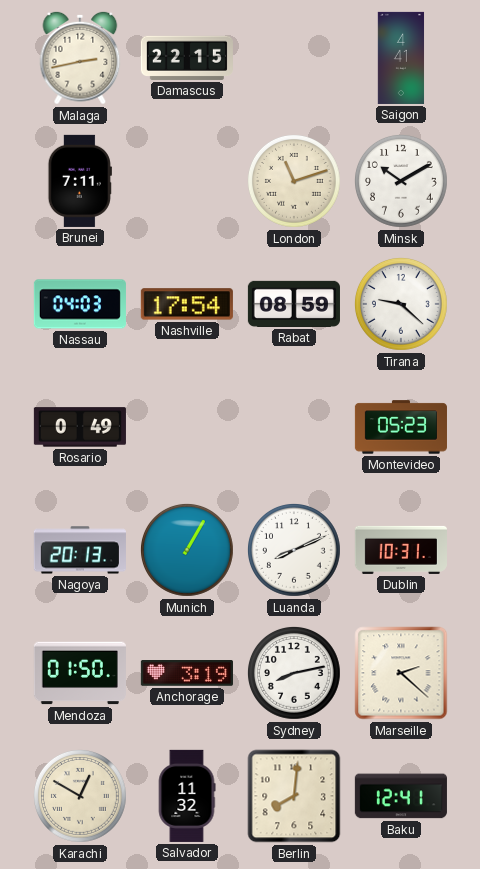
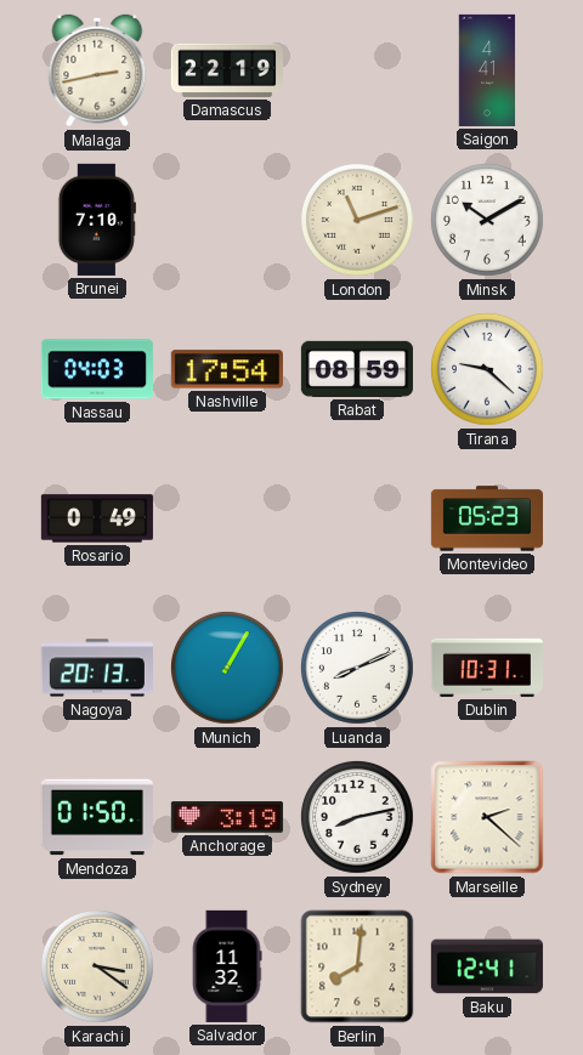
Damascus: 22:15 -> 22:19
Brunei: 7:11 -> 7:10
Karachi: 12:50 -> 3:21
